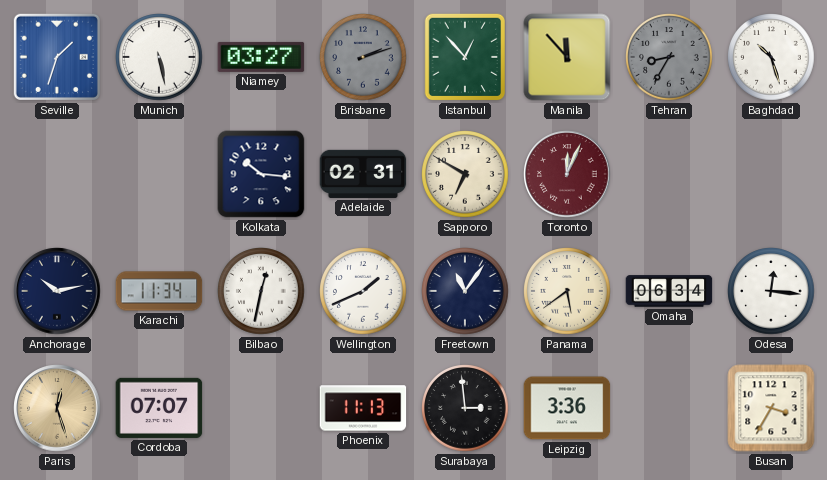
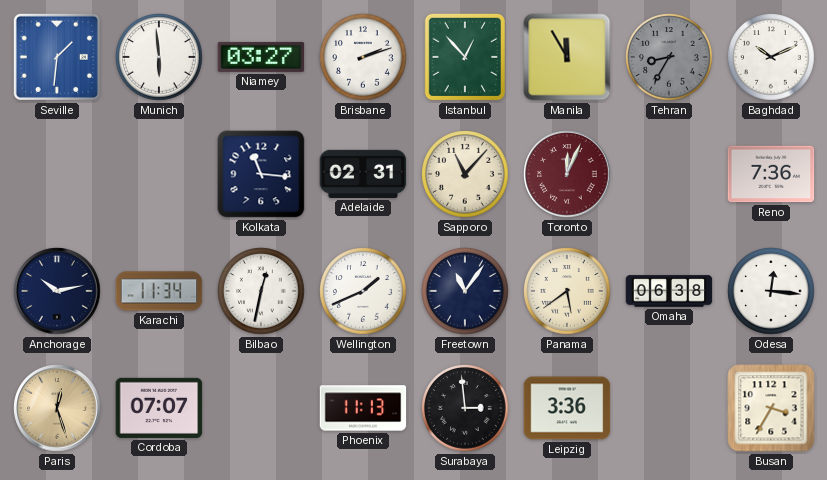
Seville: 1:33 -> 1:31
Munich: 5:28 -> 5:59
Brisbane dial: grey -> white
Manila: 11:53 -> 11:55
Baghdad: 10:27 -> 10:11
Kolkata: 10:16 -> 11:16
Sapporo: 6:50 -> 11:07
Reno: none -> 7:36
Omaha: 06:34 -> 06:38
